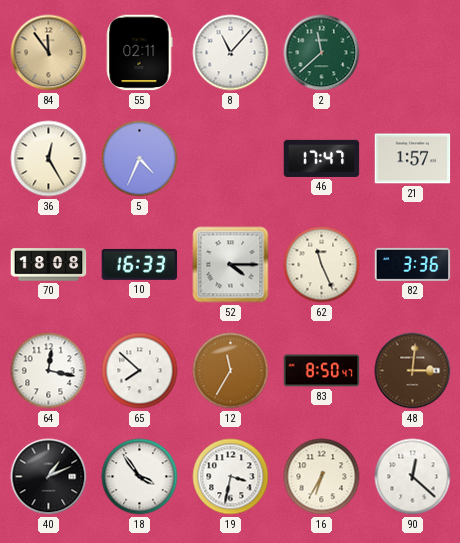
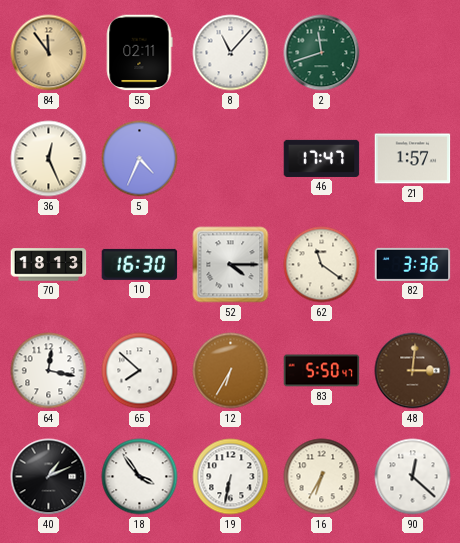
2: 11:38 -> 11:42
36: 12:25 -> 12:26
70: 18:08 -> 18:13
10: 16:33 -> 16:30
62: 11:26 -> 11:21
12: 11:35 -> 6:35
83: 8:50 -> 5:50
19: 3:32 -> 6:32
